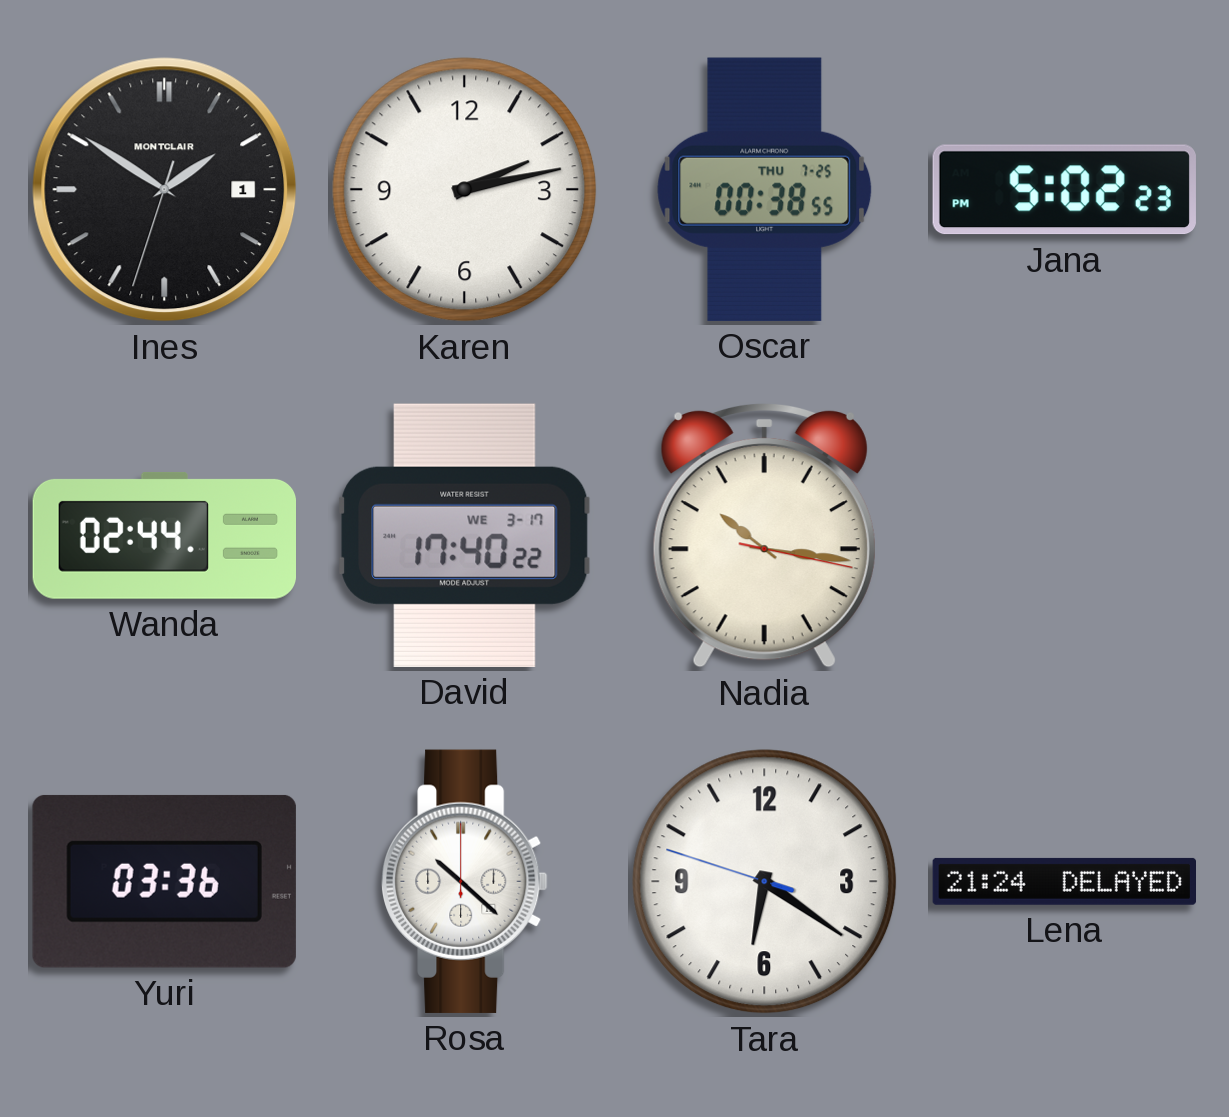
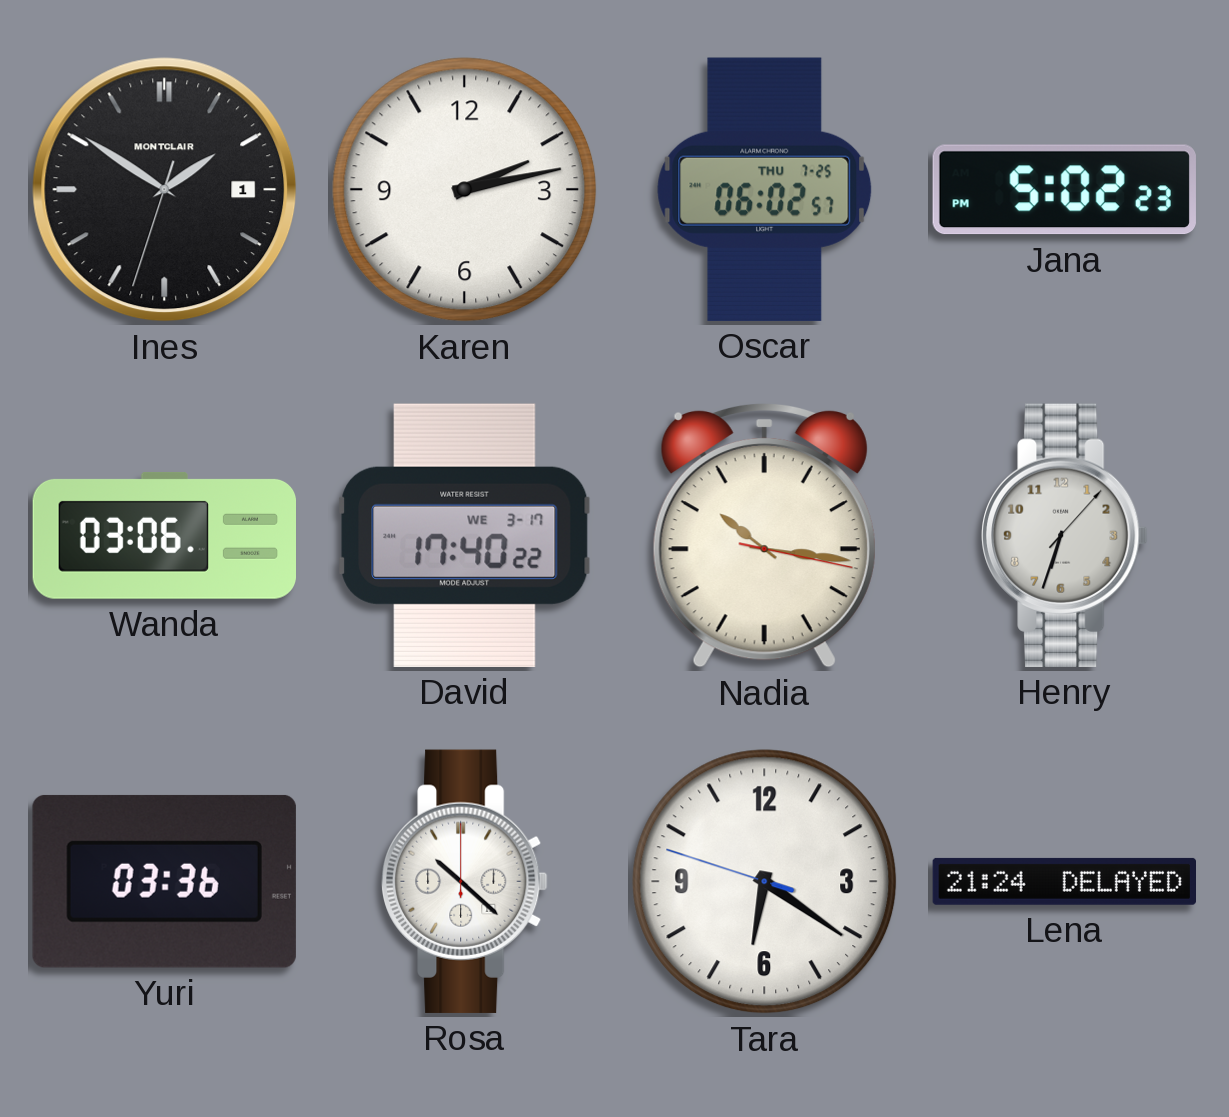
Oscar: 00:38 -> 06:02
Wanda: 02:44 -> 03:06
Henry: none -> 6:33
